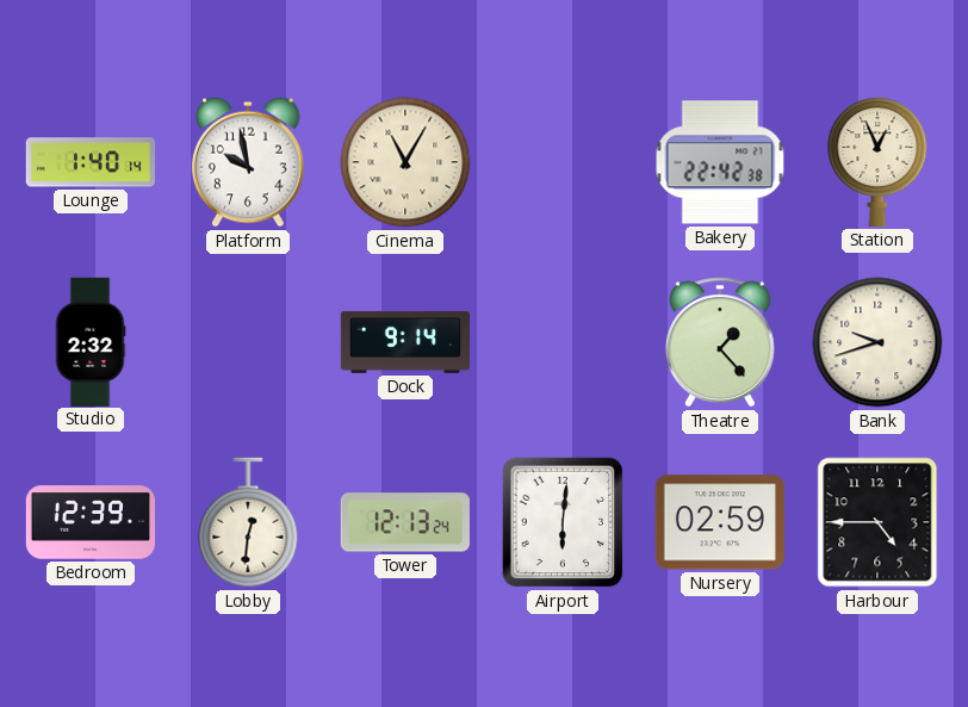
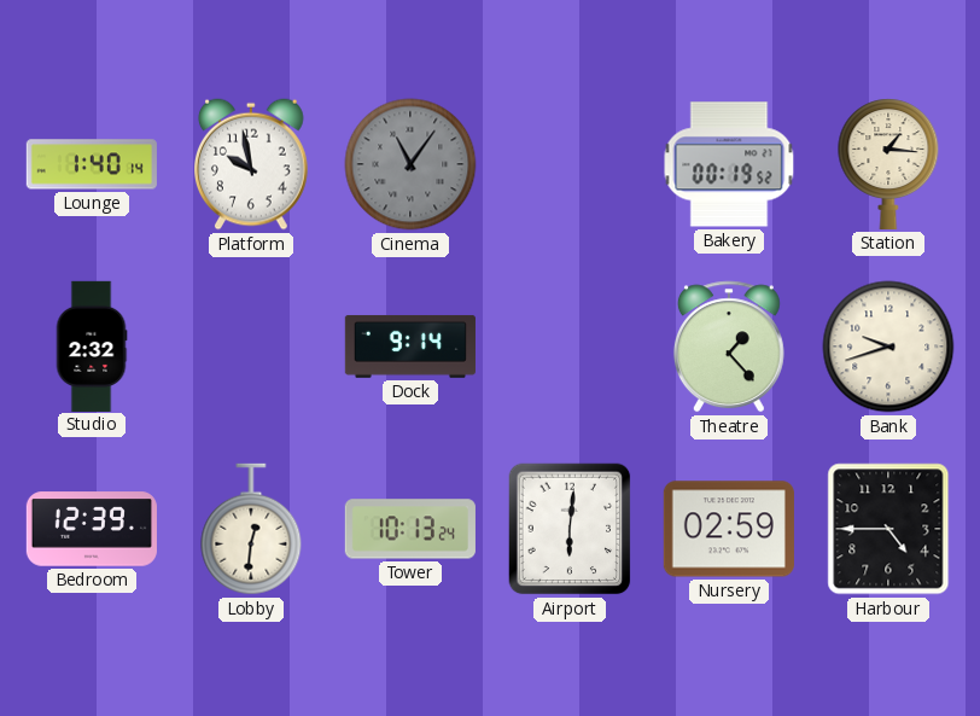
Cinema: 11:05 -> 11:06
Cinema dial: cream -> grey
Bakery: 22:42 -> 00:19
Station: 12:56 -> 1:16
Tower: 12:13 -> 10:13
